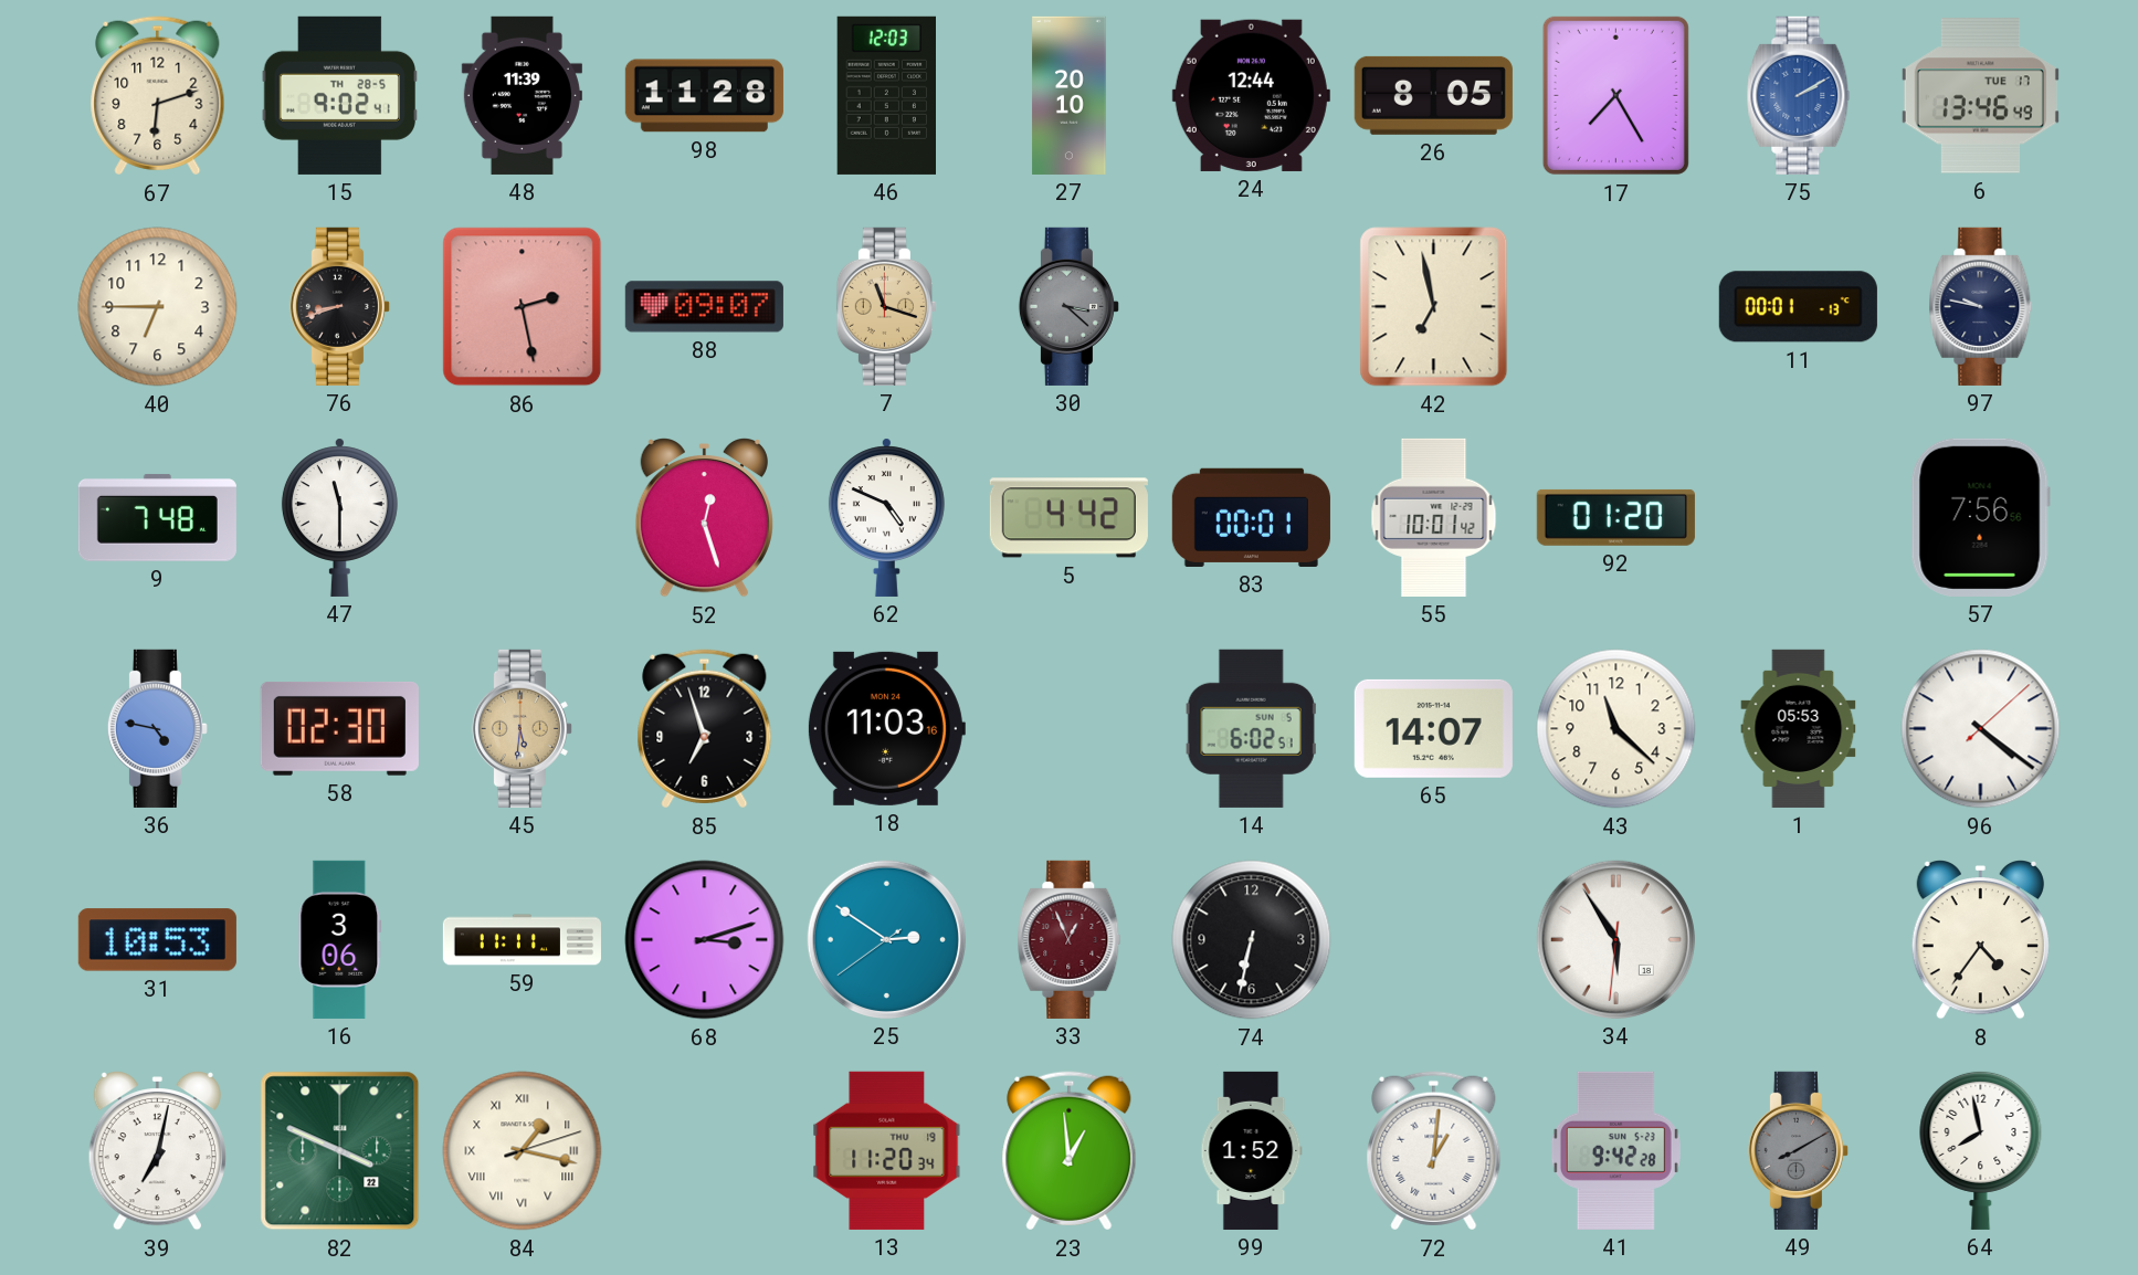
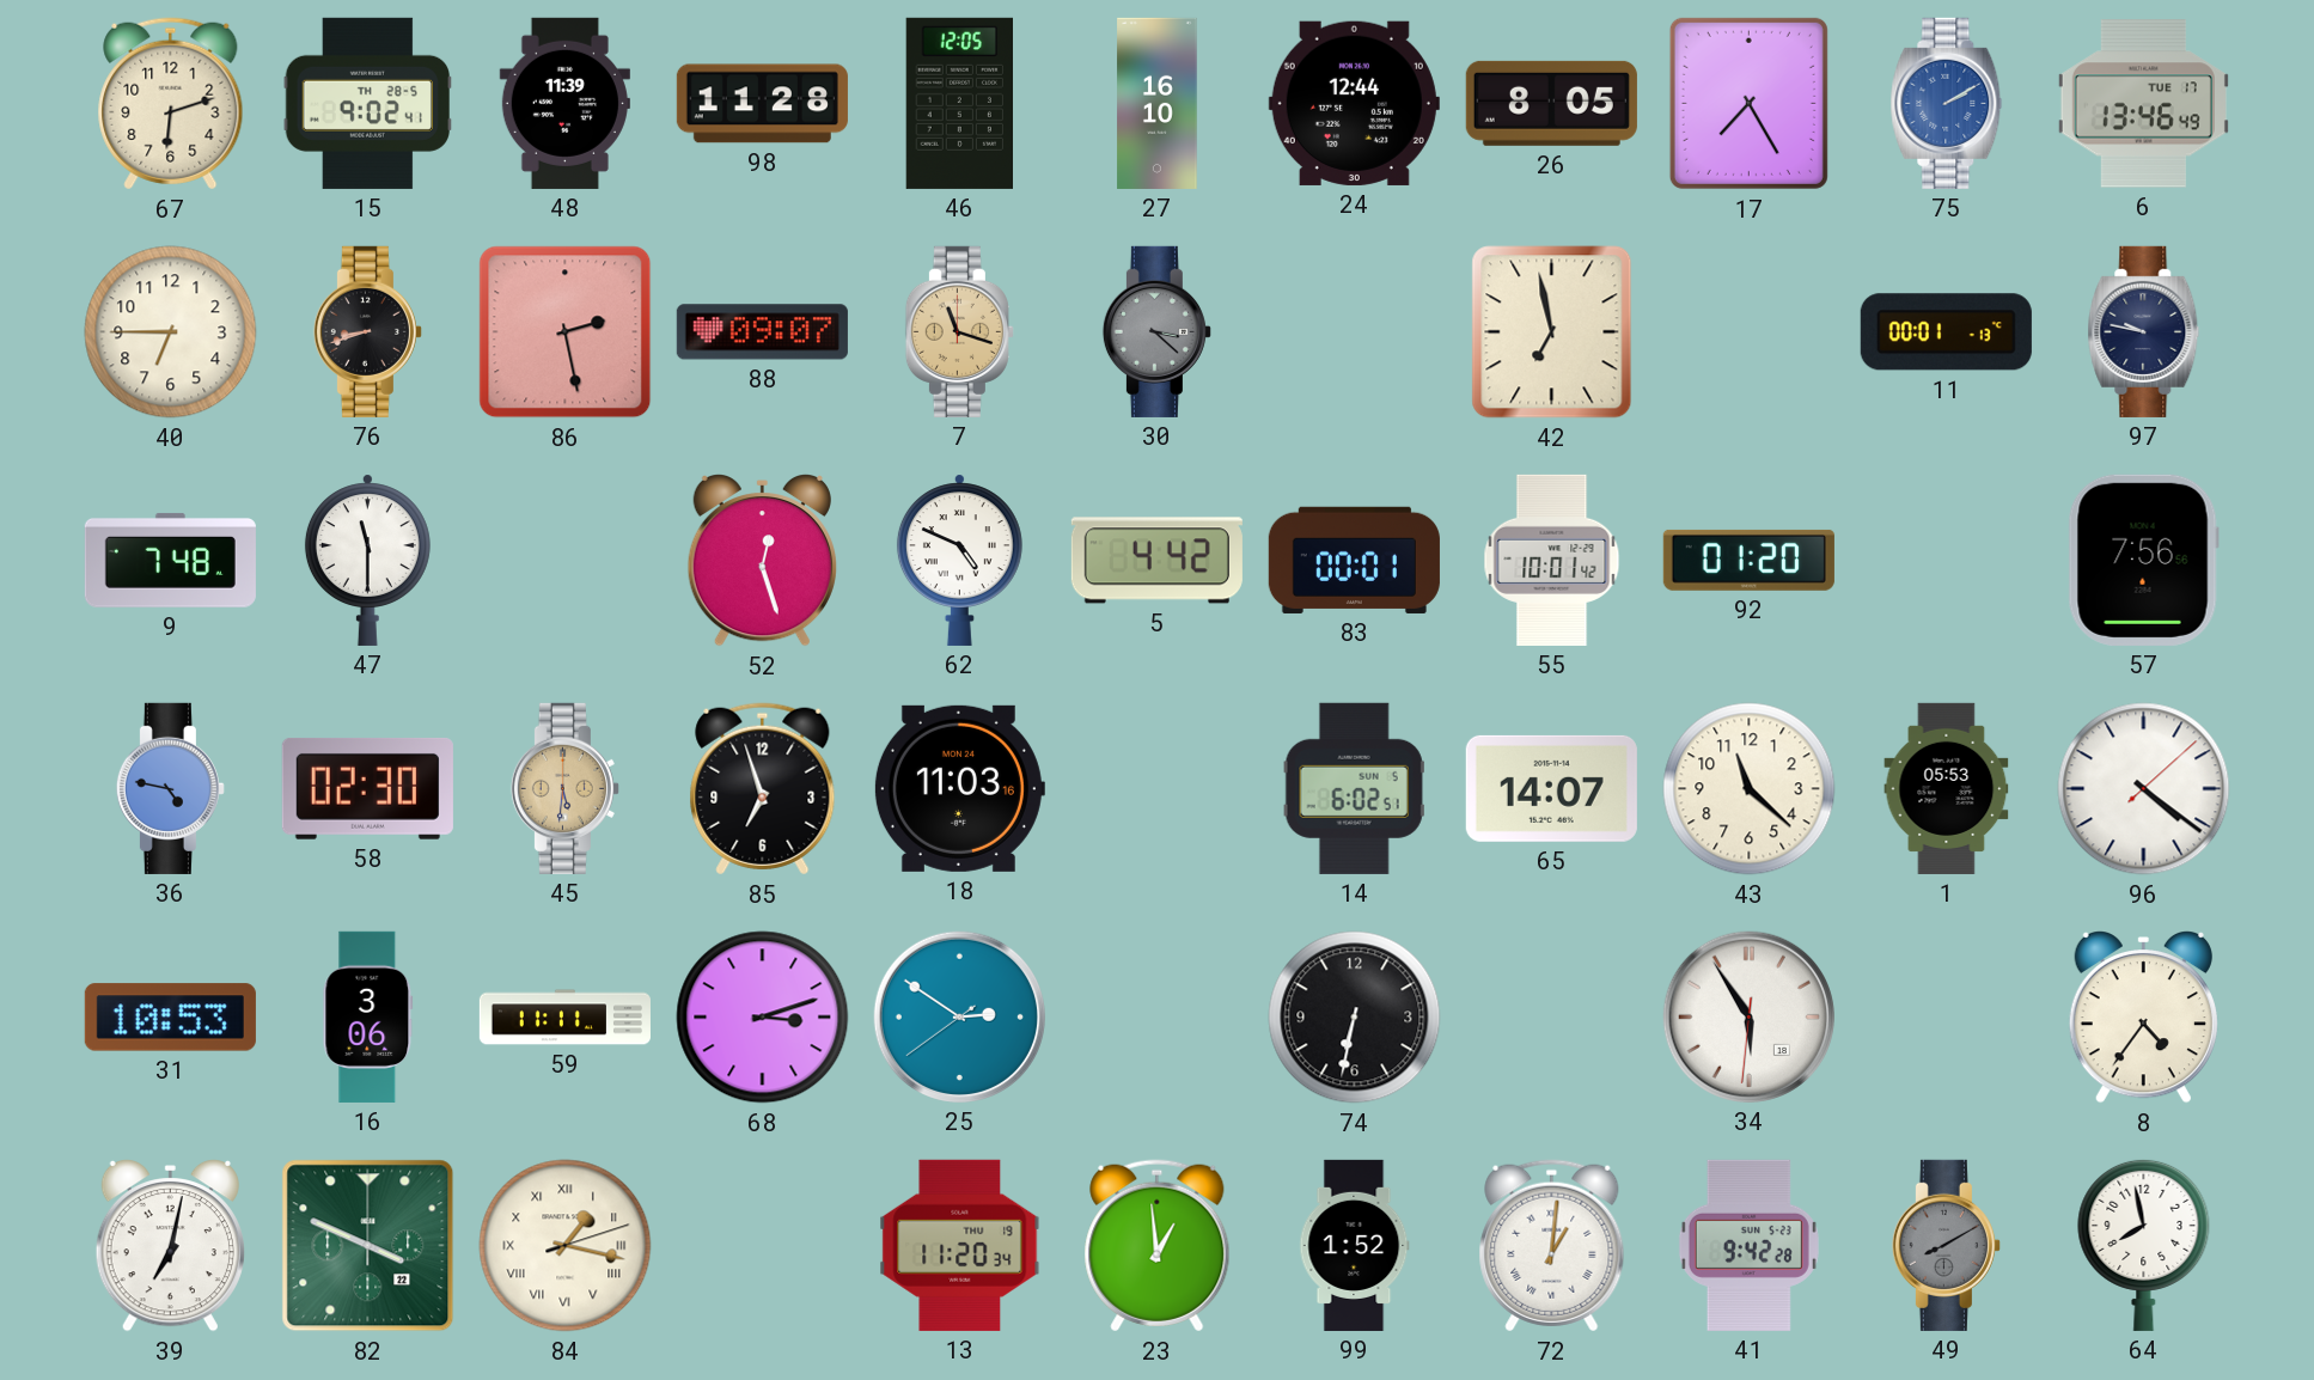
46: 12:03 -> 12:05
27: 20:10 -> 16:10
33: 12:56 -> none
